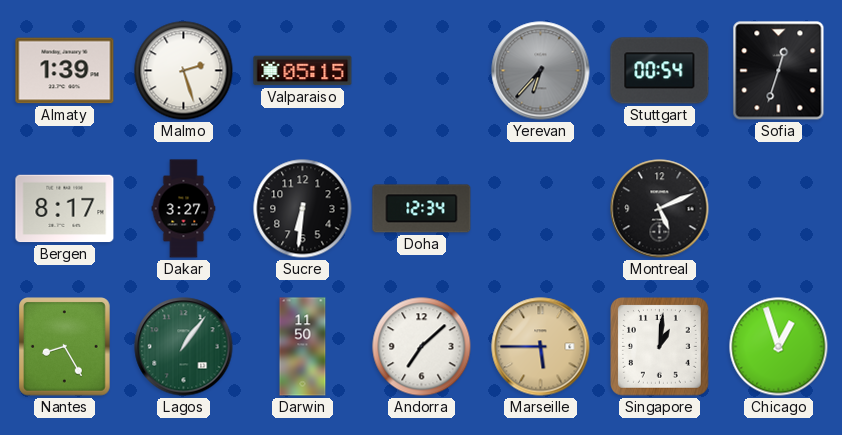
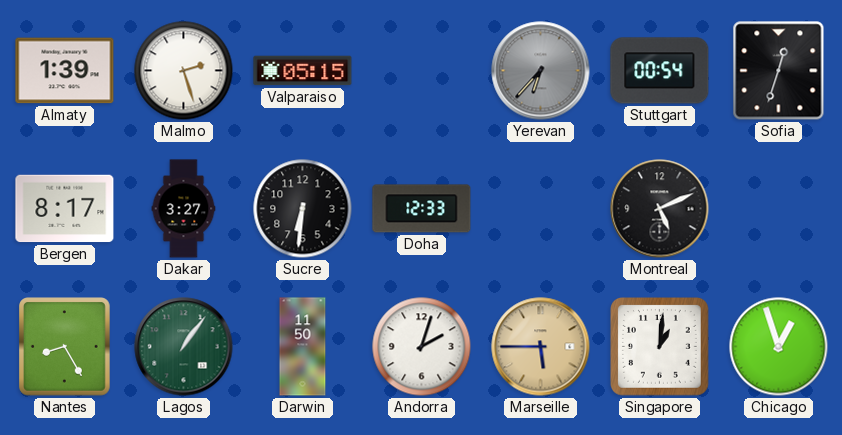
Doha: 12:34 -> 12:33
Andorra: 7:08 -> 2:03
